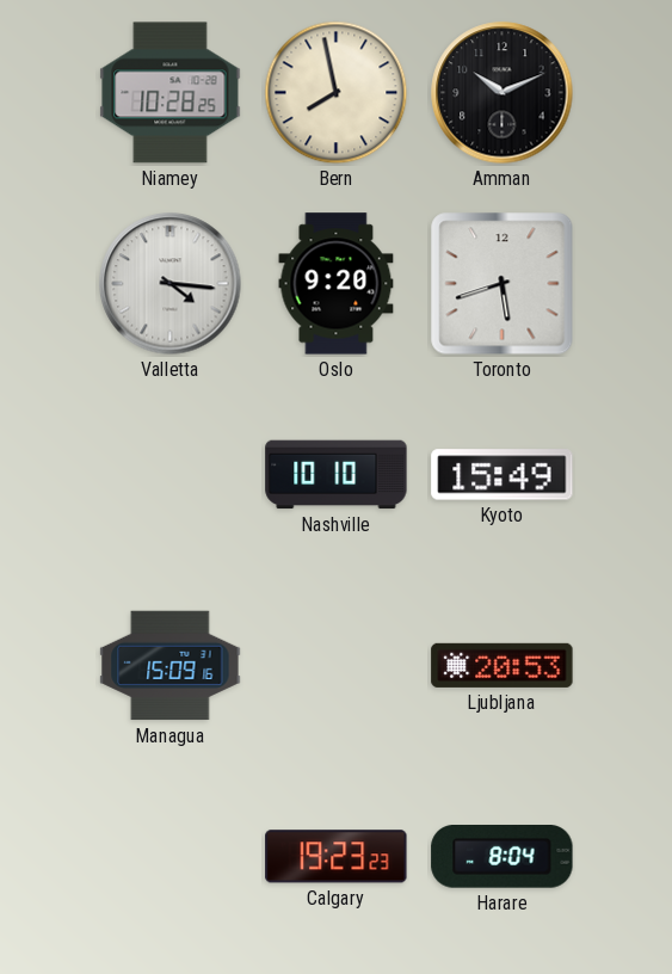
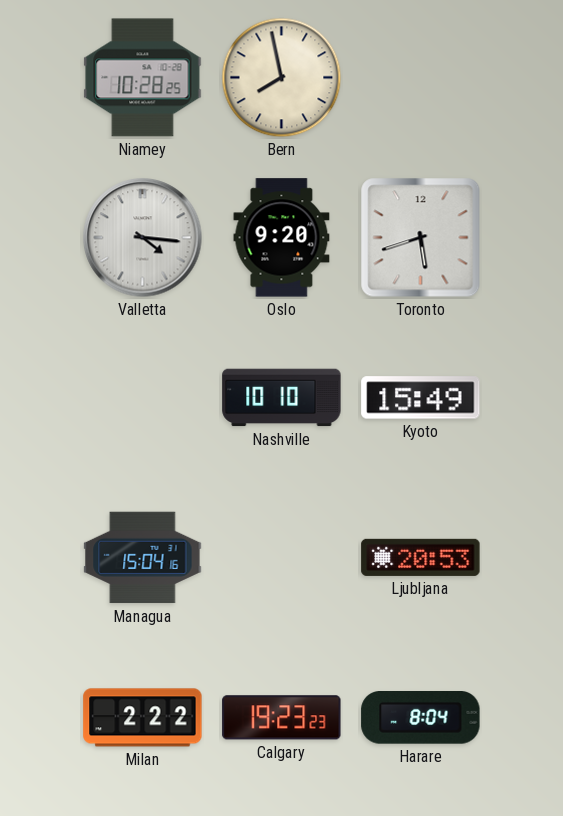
Amman: 10:11 -> none
Managua: 15:09 -> 15:04
Milan: none -> 2:22
